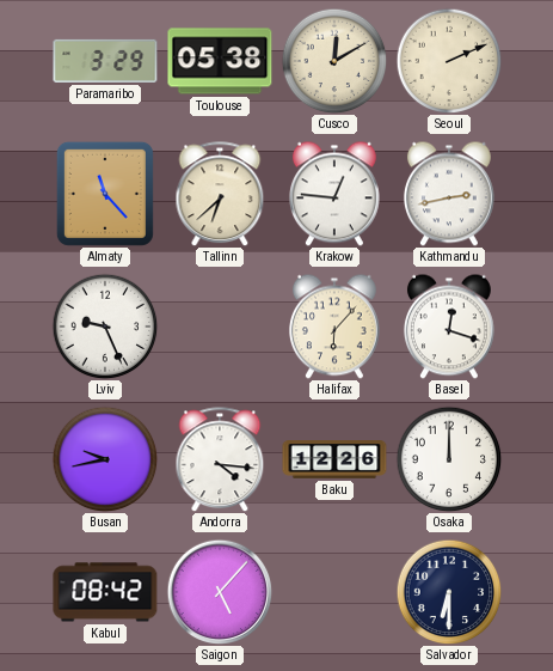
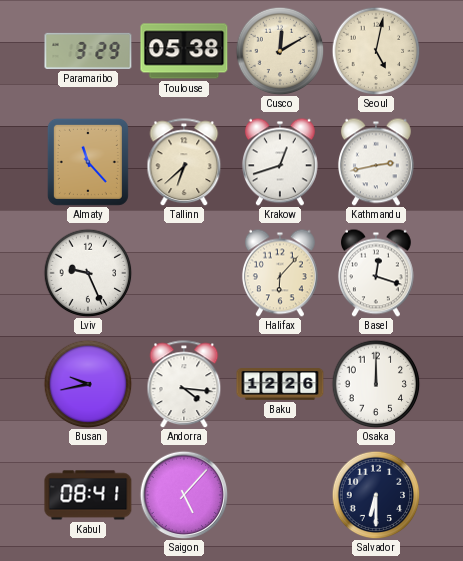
Seoul: 2:11 -> 5:02
Krakow: 12:46 -> 12:42
Kabul: 08:42 -> 08:41
